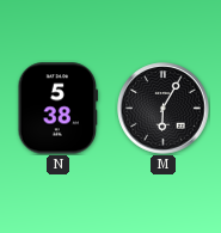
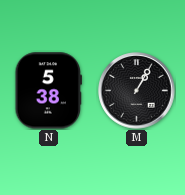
M: 6:05 -> 1:05
